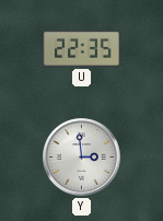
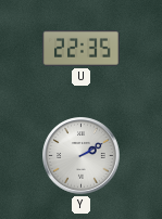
Y: 2:59 -> 2:10
